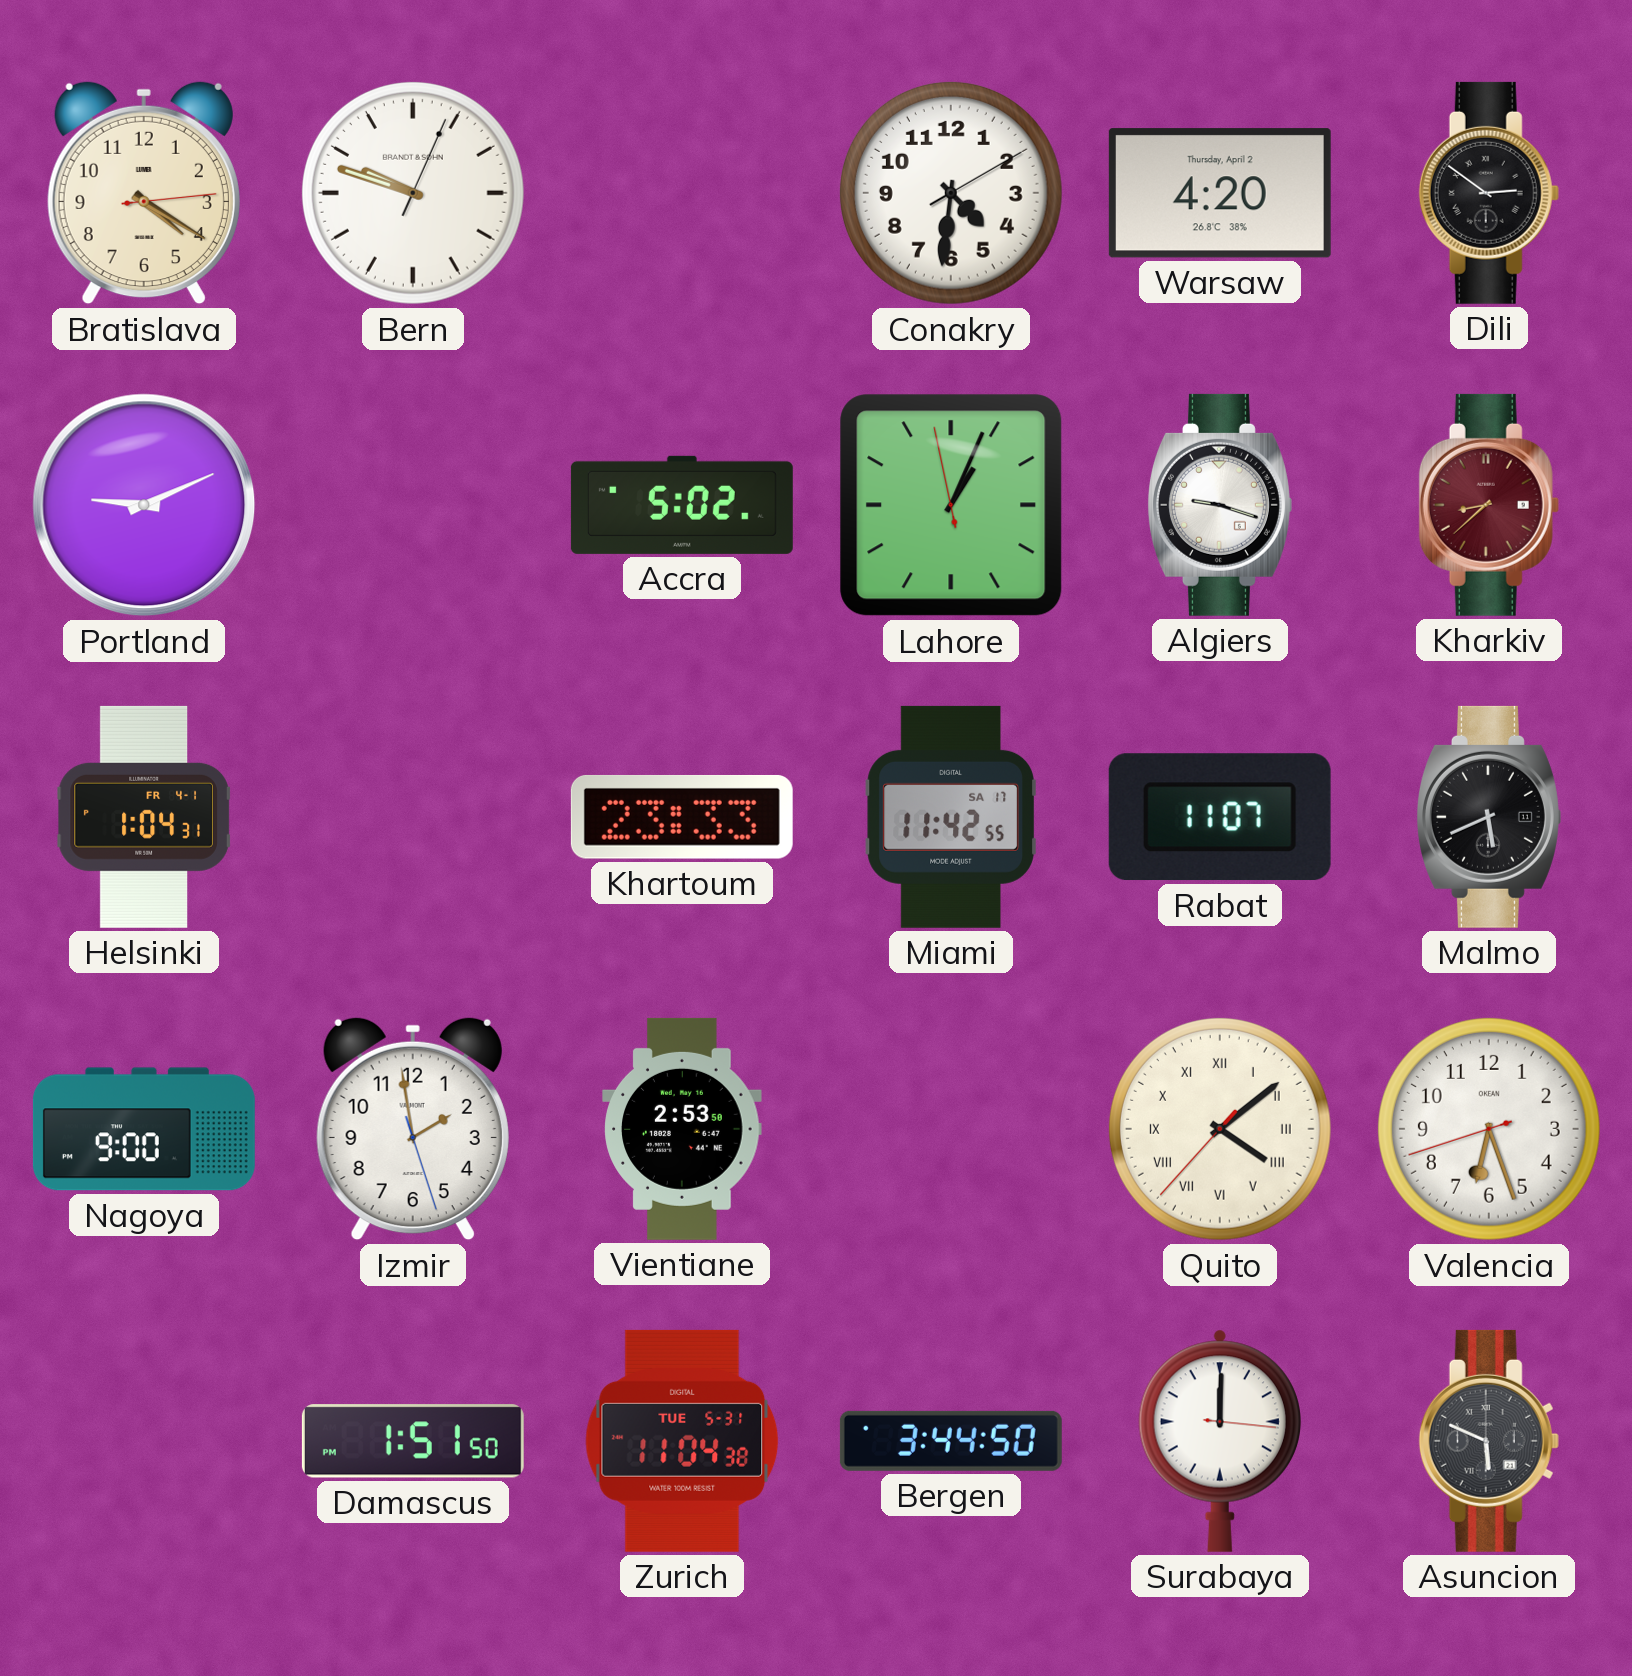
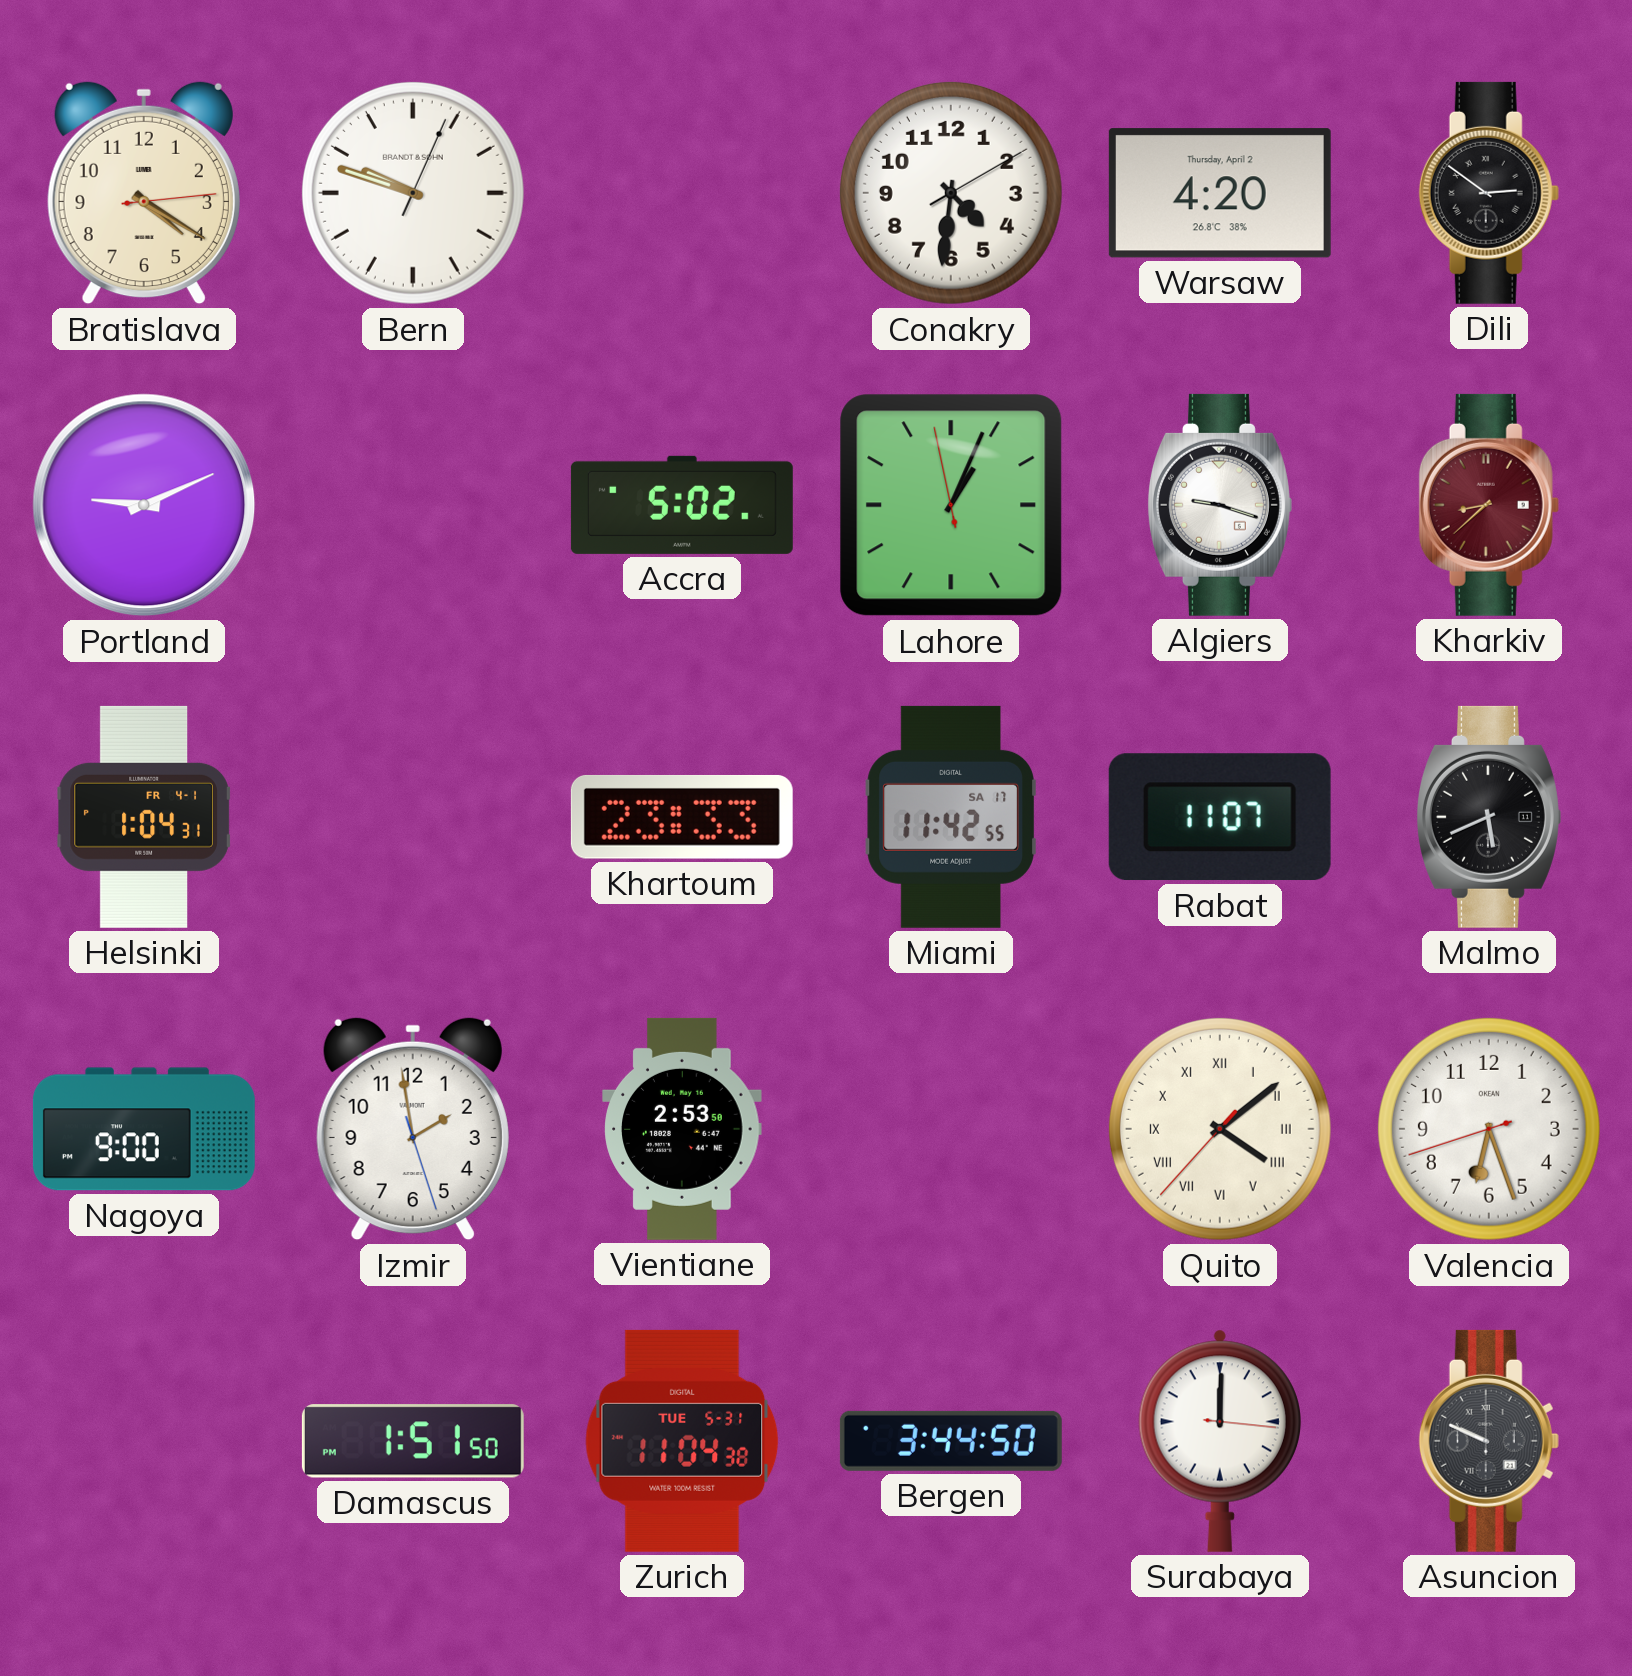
Asuncion: 5:49 -> 9:49
